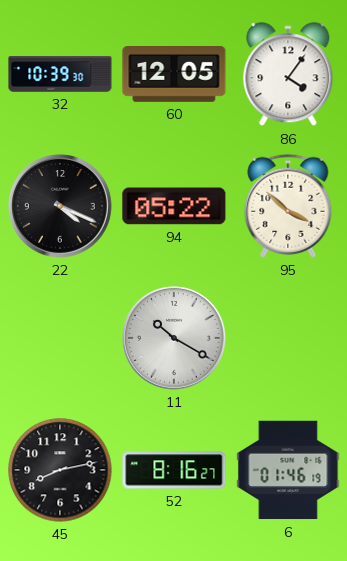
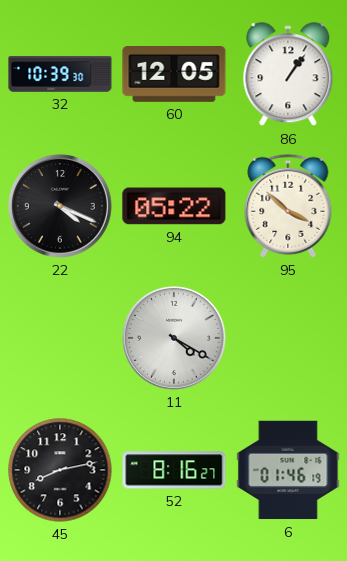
86: 4:06 -> 1:06
11: 10:20 -> 4:20
